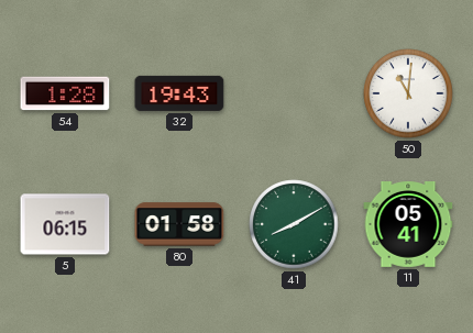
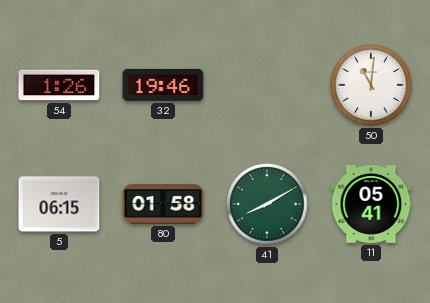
54: 1:28 -> 1:26
32: 19:43 -> 19:46
